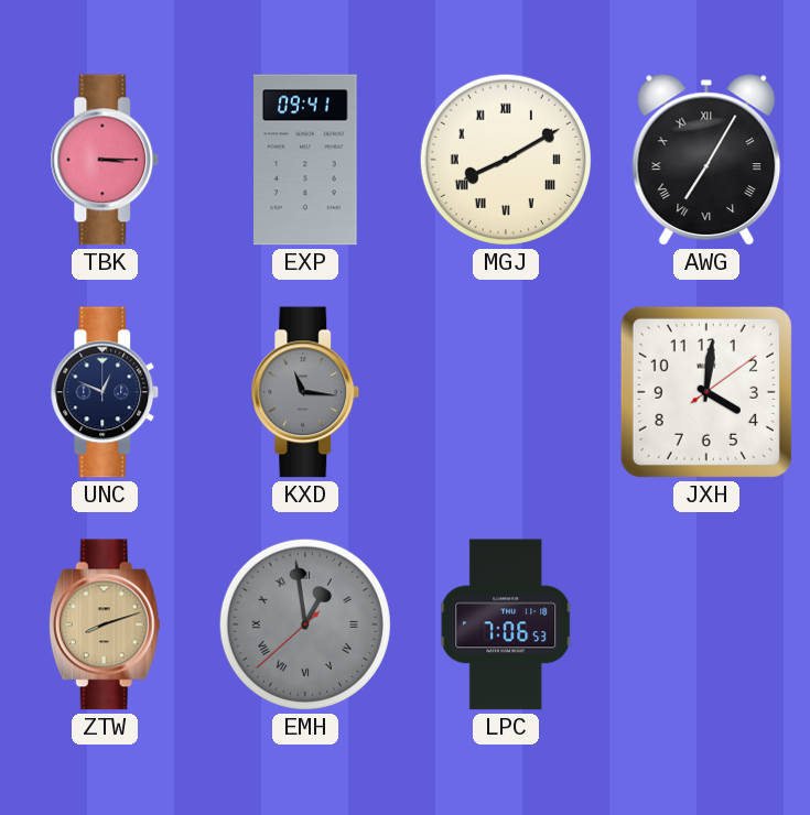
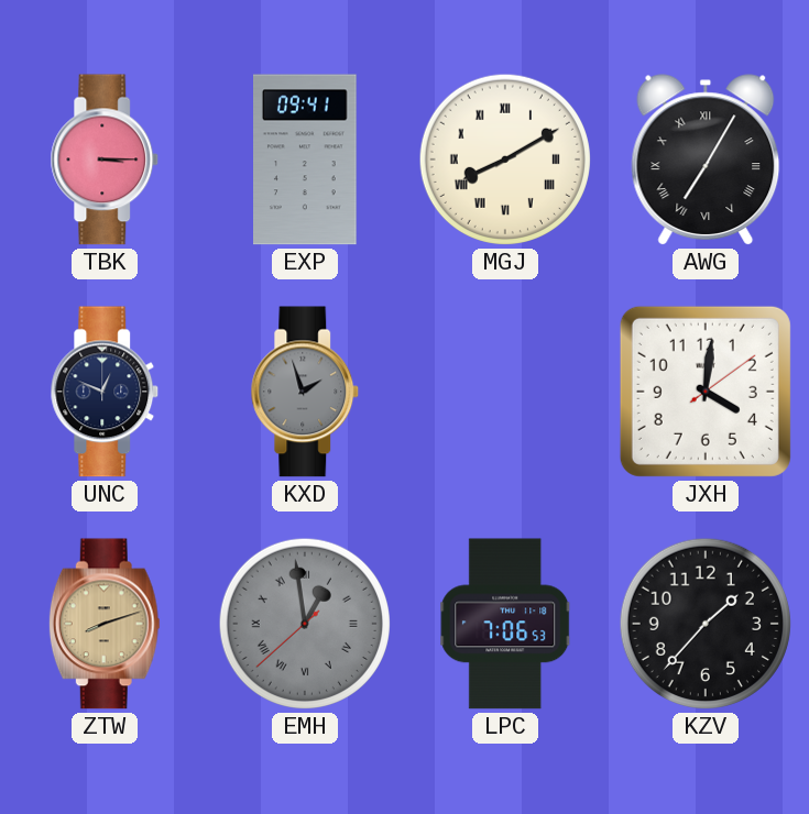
KXD: 11:16 -> 1:57
KZV: none -> 1:37
